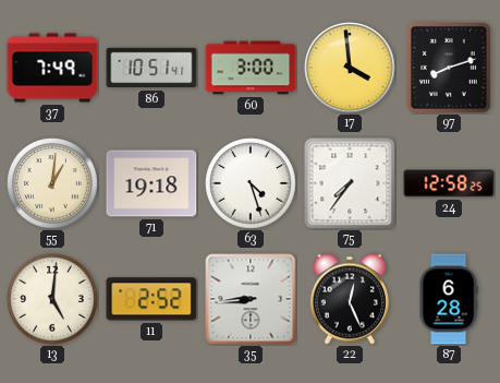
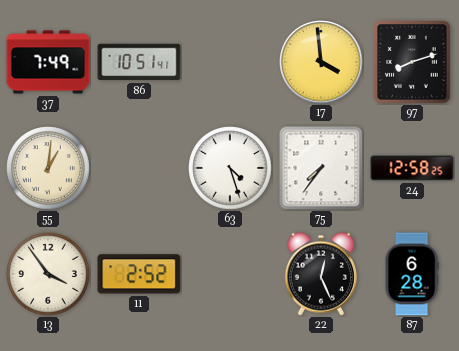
60: 3:00 -> none
71: 19:18 -> none
13: 5:01 -> 3:54
35: 8:44 -> none
